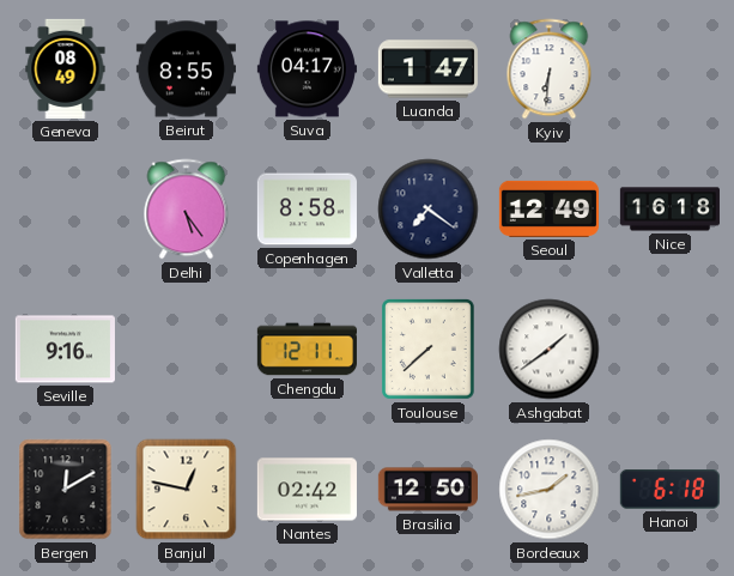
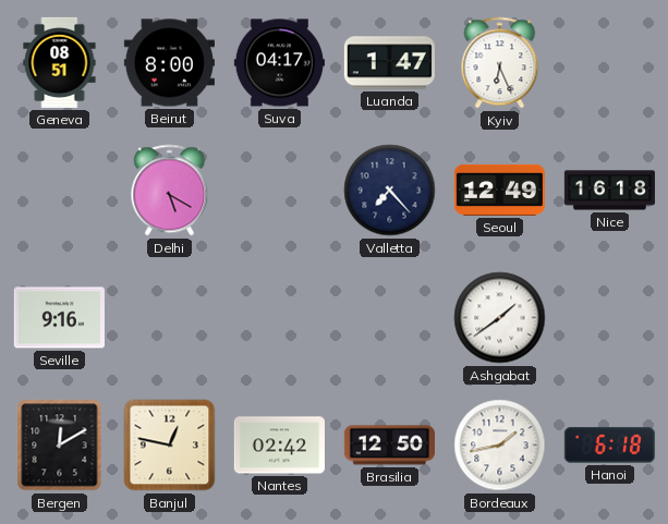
Geneva: 08:49 -> 08:51
Beirut: 8:55 -> 8:00
Kyiv: 6:31 -> 6:26
Delhi: 5:24 -> 5:20
Copenhagen: 8:58 -> none
Valletta: 7:21 -> 7:23
Chengdu: 12:11 -> none
Toulouse: 7:38 -> none
